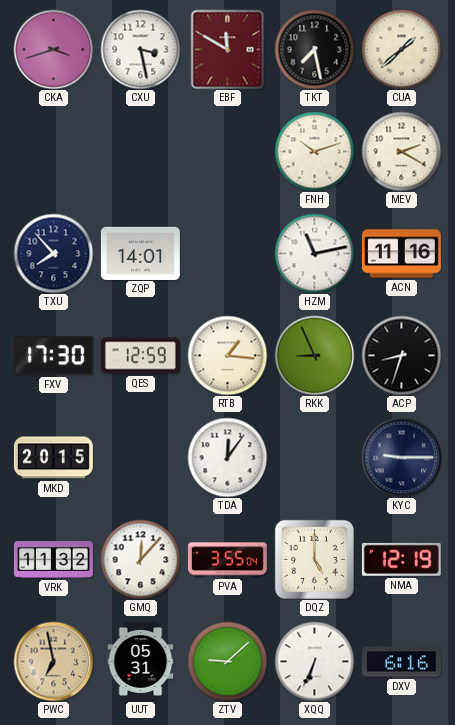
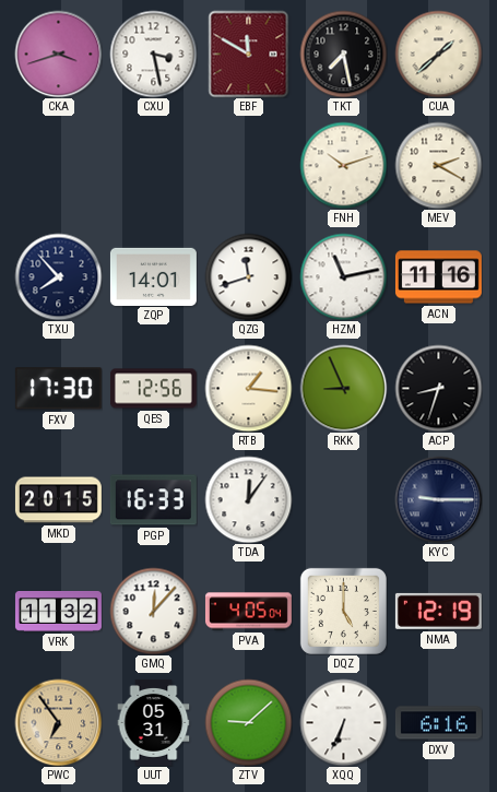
QZG: none -> 11:42
QES: 12:59 -> 12:56
PGP: none -> 16:33
PVA: 3:55 -> 4:05
PWC: 6:58 -> 6:54
